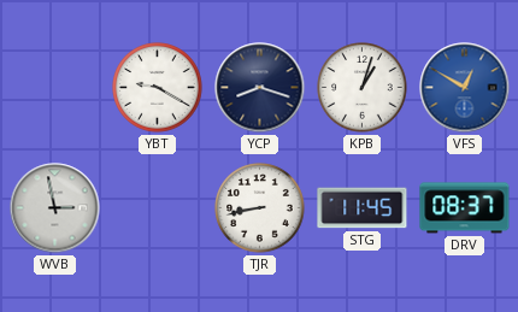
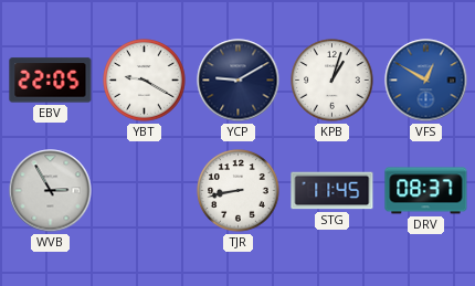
EBV: none -> 22:05
YCP: 8:18 -> 9:10
WVB: 2:58 -> 2:55
